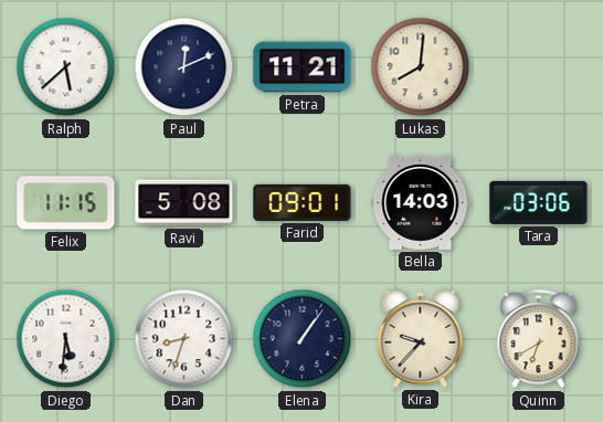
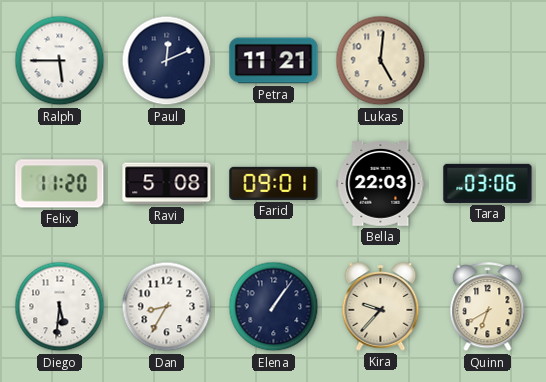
Ralph: 5:38 -> 5:45
Lukas: 8:01 -> 5:01
Felix: 11:15 -> 11:20
Bella: 14:03 -> 22:03
Dan: 8:33 -> 8:35
